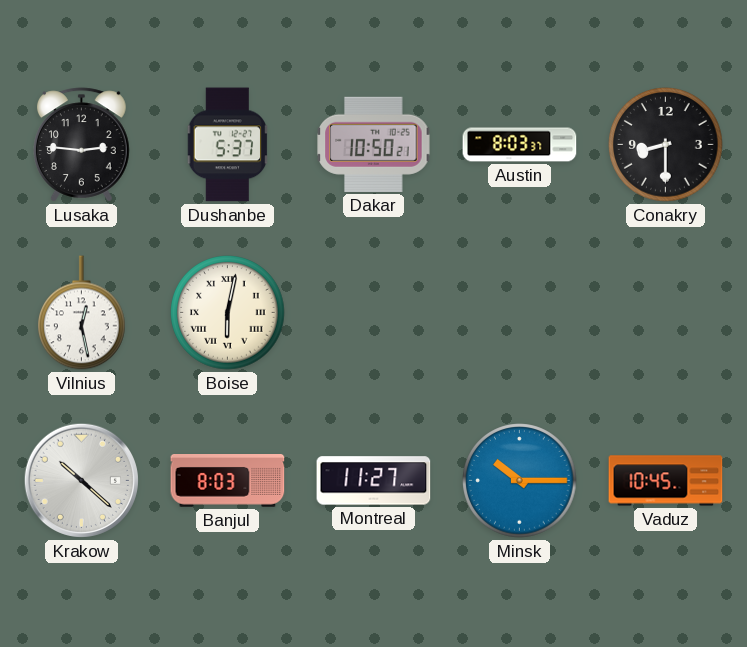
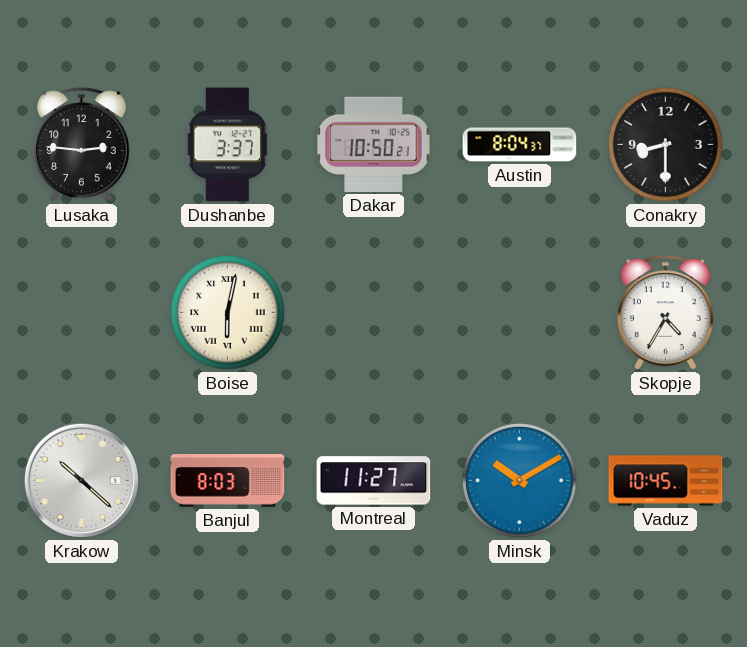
Dushanbe: 5:37 -> 3:37
Austin: 8:03 -> 8:04
Vilnius: 12:28 -> none
Skopje: none -> 4:35
Minsk: 10:15 -> 10:10
